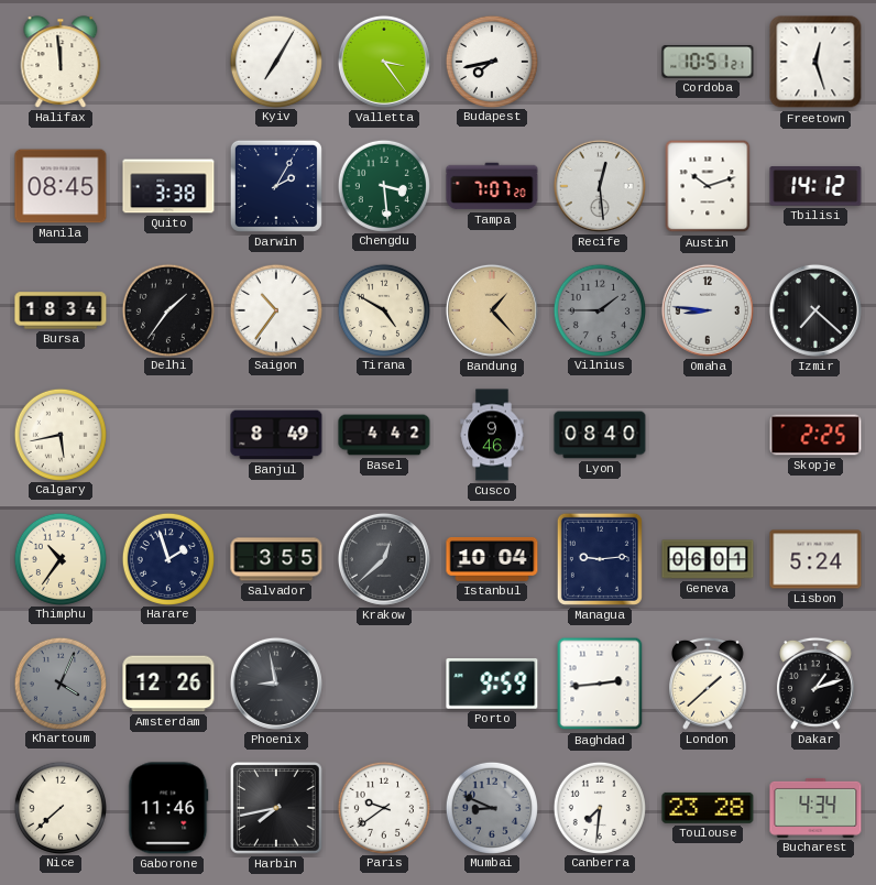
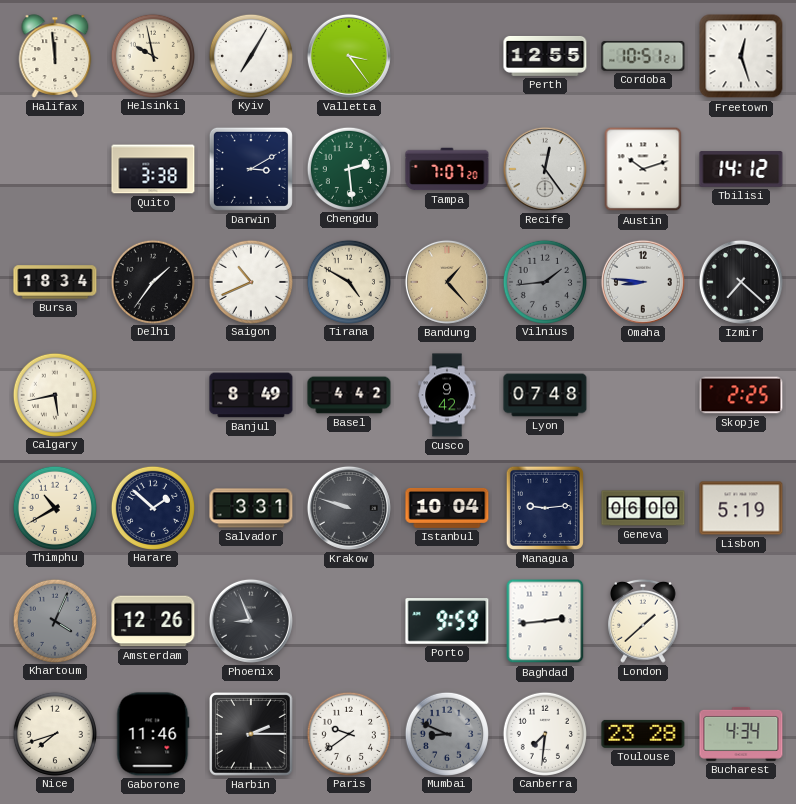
Helsinki: none -> 9:58
Budapest: 7:43 -> none
Perth: none -> 12:55
Manila: 08:45 -> none
Darwin: 2:05 -> 3:10
Chengdu: 3:29 -> 2:29
Recife: 12:29 -> 12:24
Saigon: 10:36 -> 10:41
Vilnius: 1:45 -> 1:44
Cusco: 9:46 -> 9:42
Lyon: 08:40 -> 07:48
Thimphu: 10:36 -> 10:40
Harare: 1:57 -> 1:52
Salvador: 3:55 -> 3:31
Krakow: 12:38 -> 9:48
Geneva: 06:01 -> 06:00
Lisbon: 5:24 -> 5:19
Phoenix: 8:58 -> 8:56
Dakar: 1:12 -> none
Nice: 7:38 -> 7:42
Harbin: 7:43 -> 2:15
